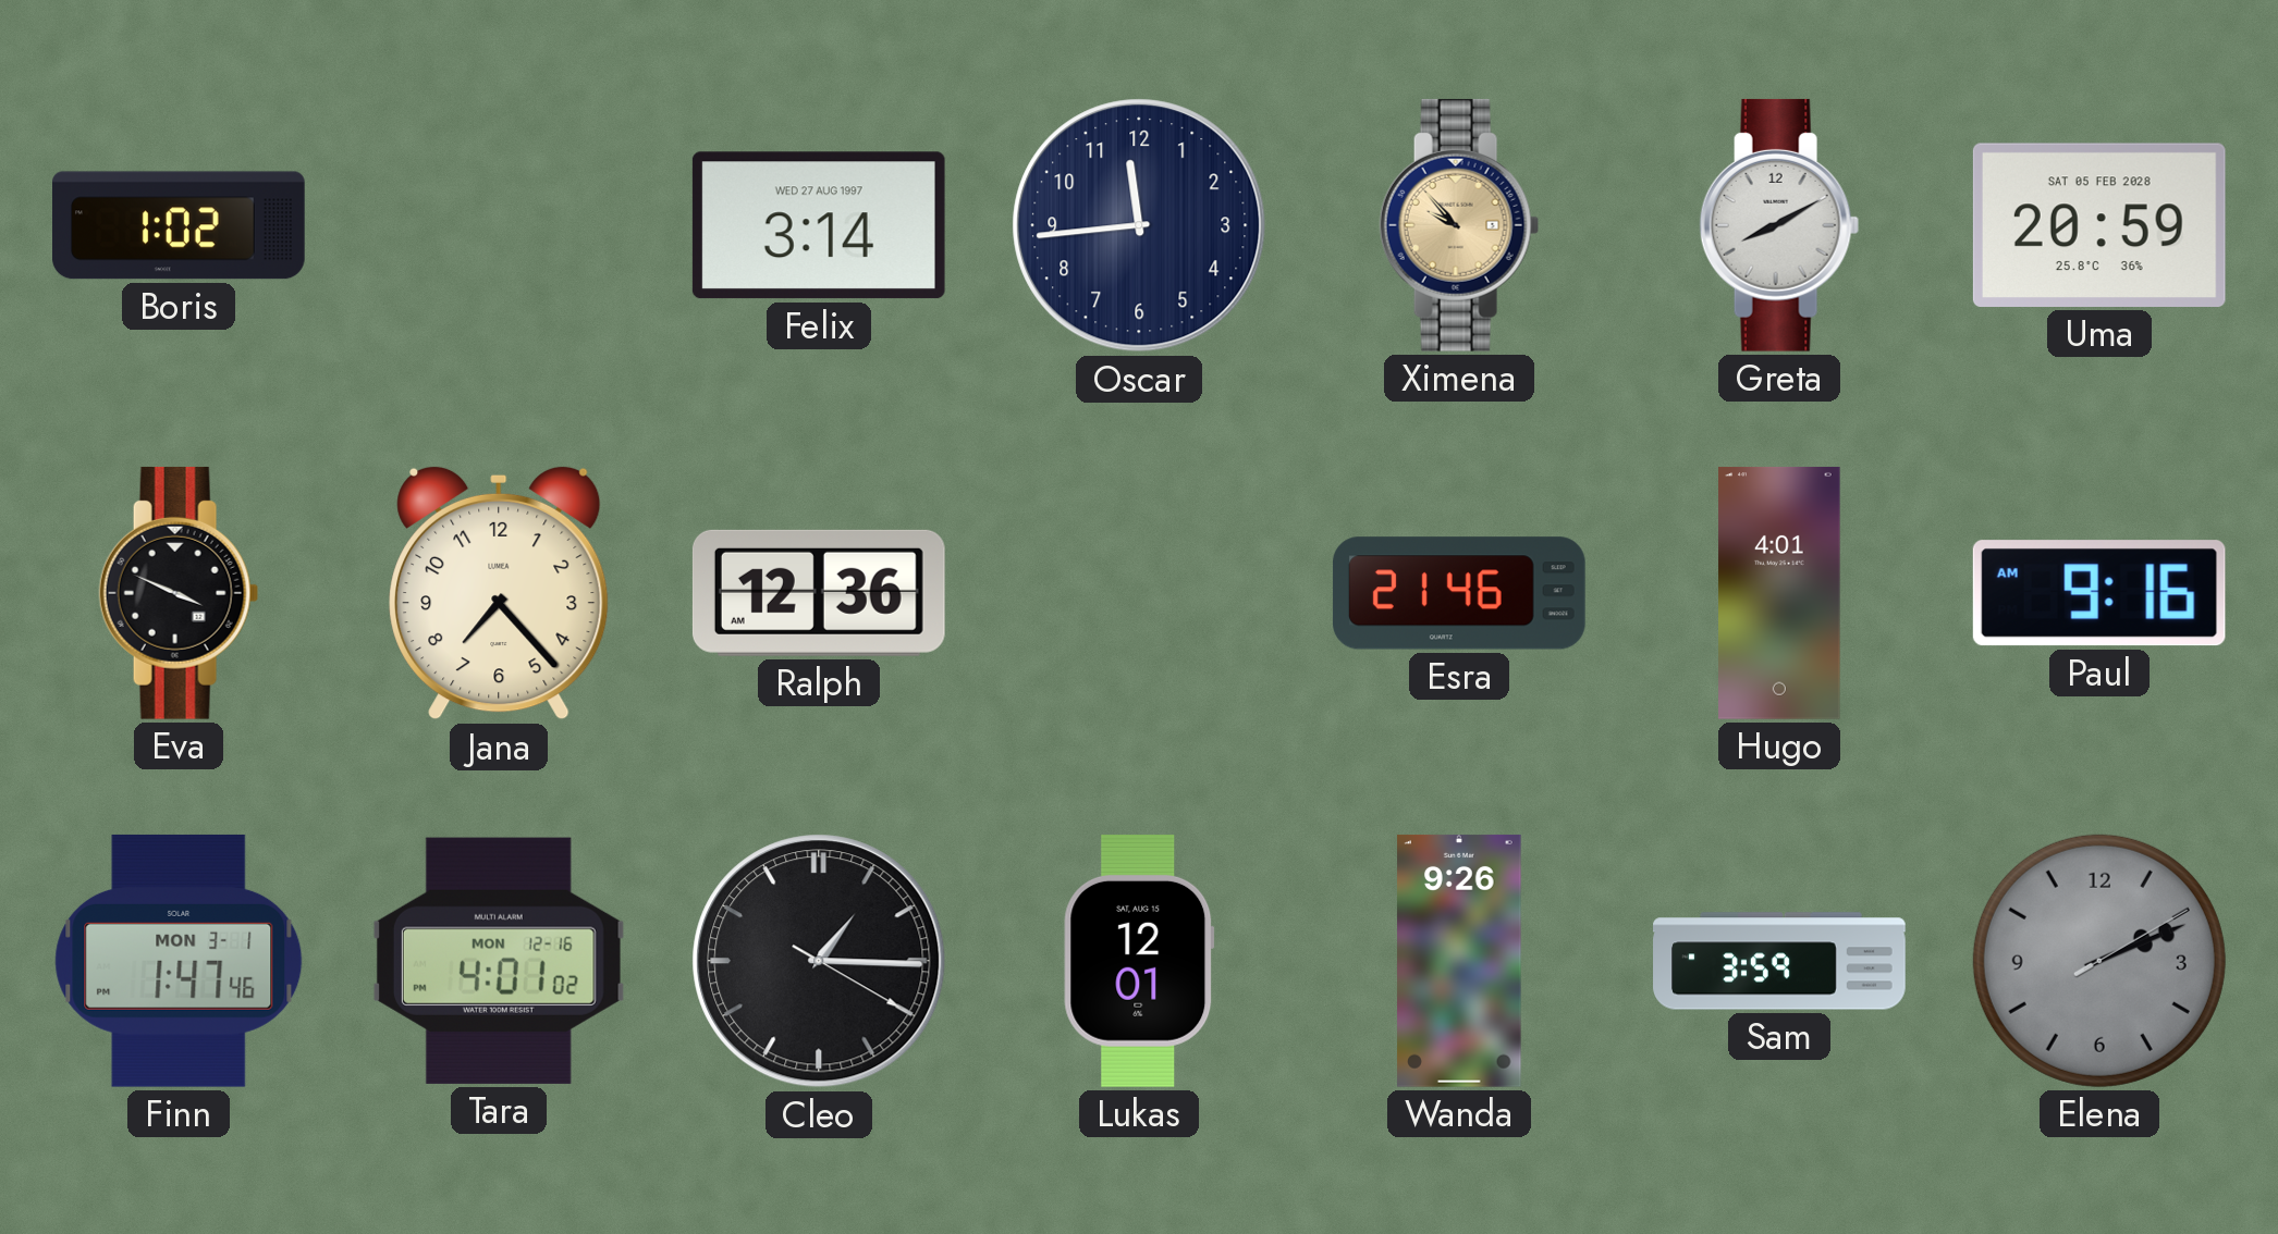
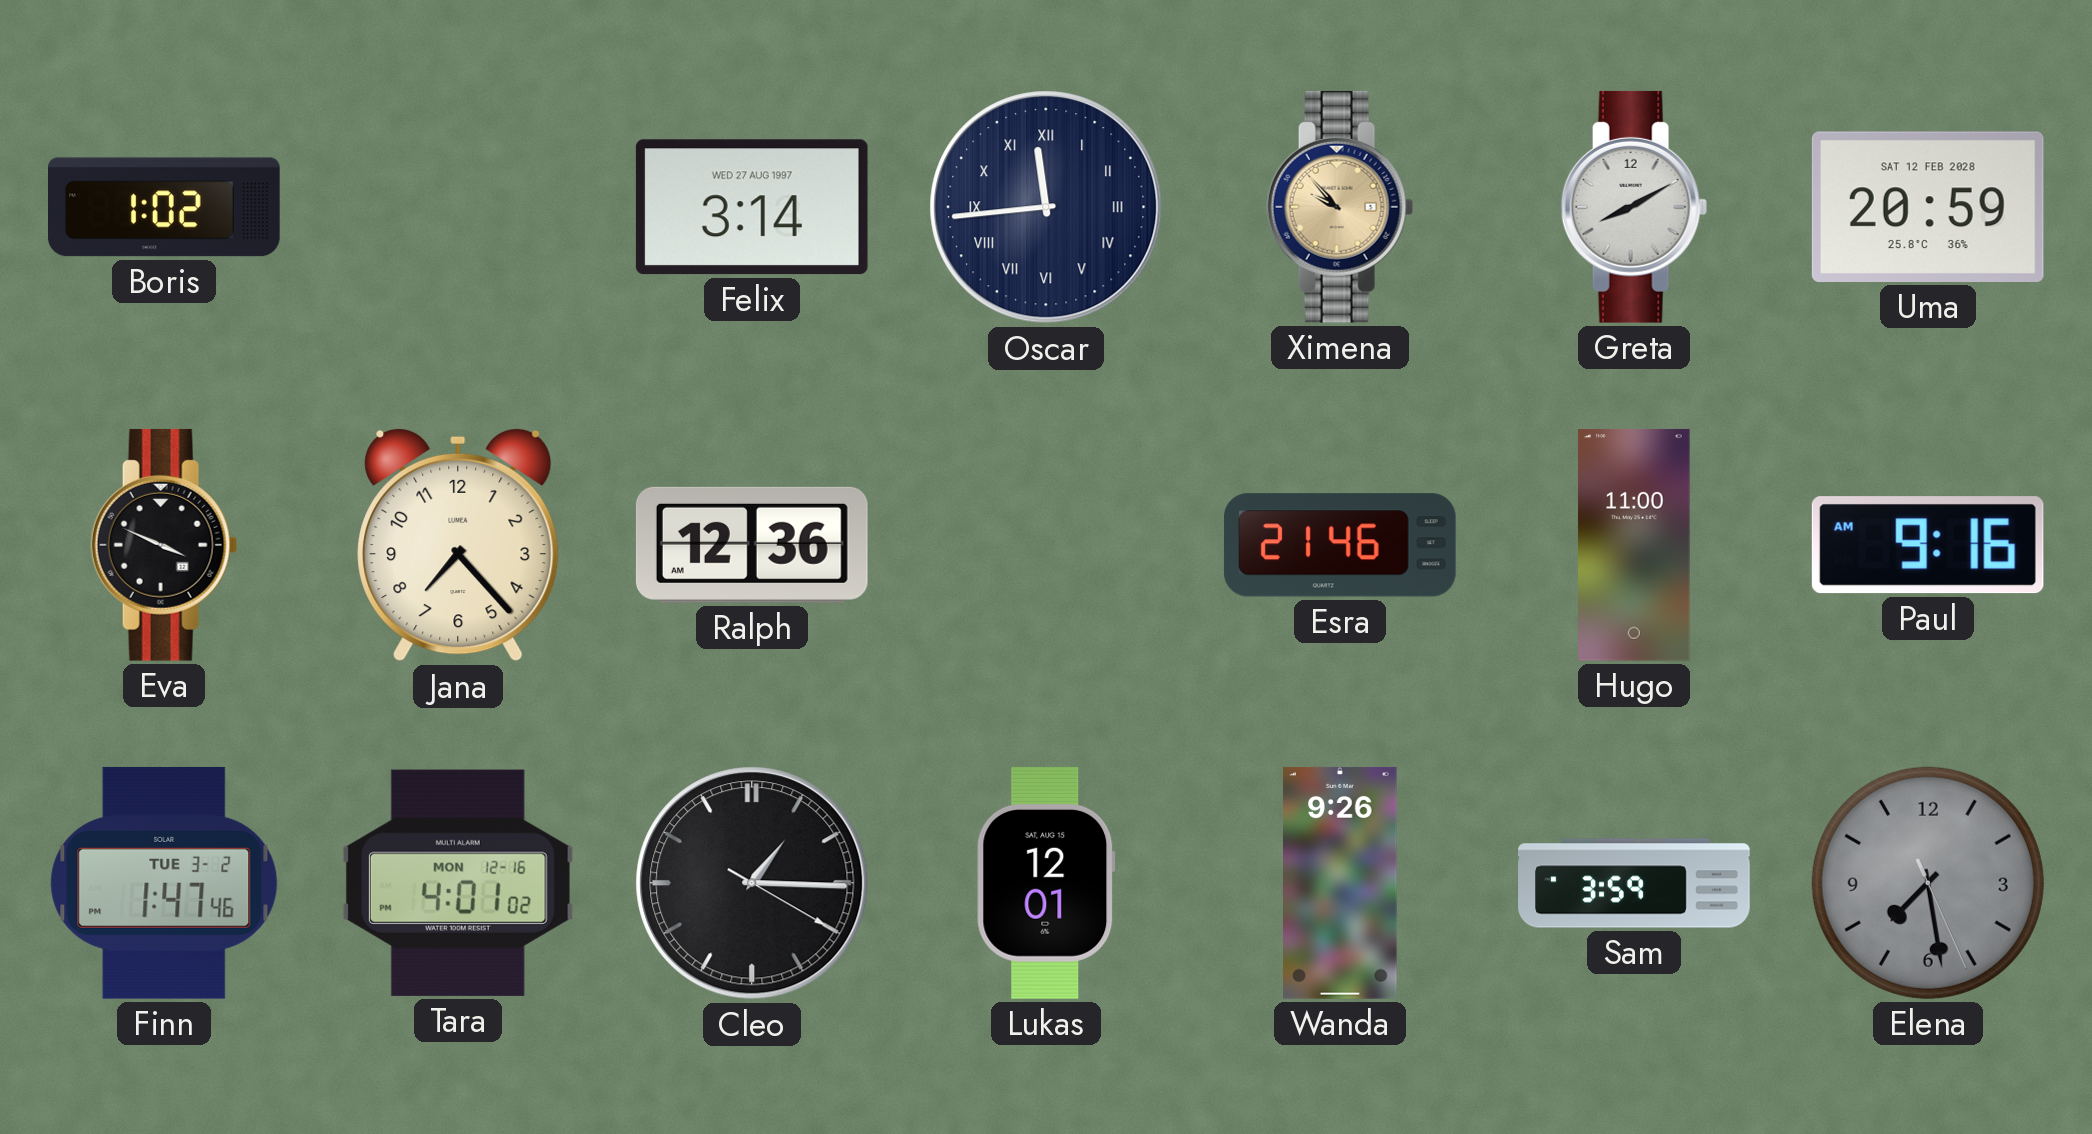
Oscar numerals: Arabic -> Roman
Uma date: SAT 05 FEB 2028 -> SAT 12 FEB 2028
Hugo: 4:01 -> 11:00
Finn date: MON 3-1 -> TUE 3-2
Elena: 2:11 -> 7:28
